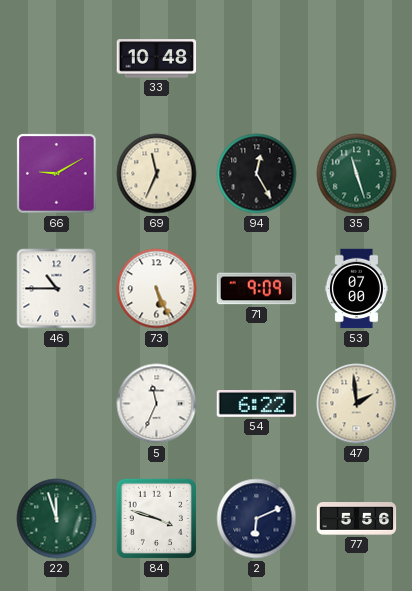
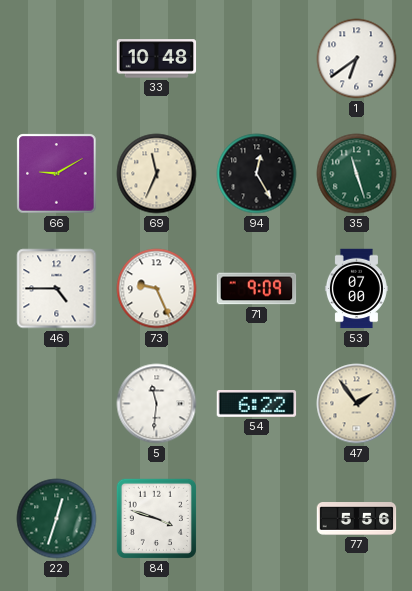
1: none -> 6:39
46: 10:45 -> 4:45
73: 5:26 -> 9:26
5: 11:34 -> 11:31
47: 1:59 -> 1:54
22: 11:57 -> 12:33
2: 6:11 -> none
